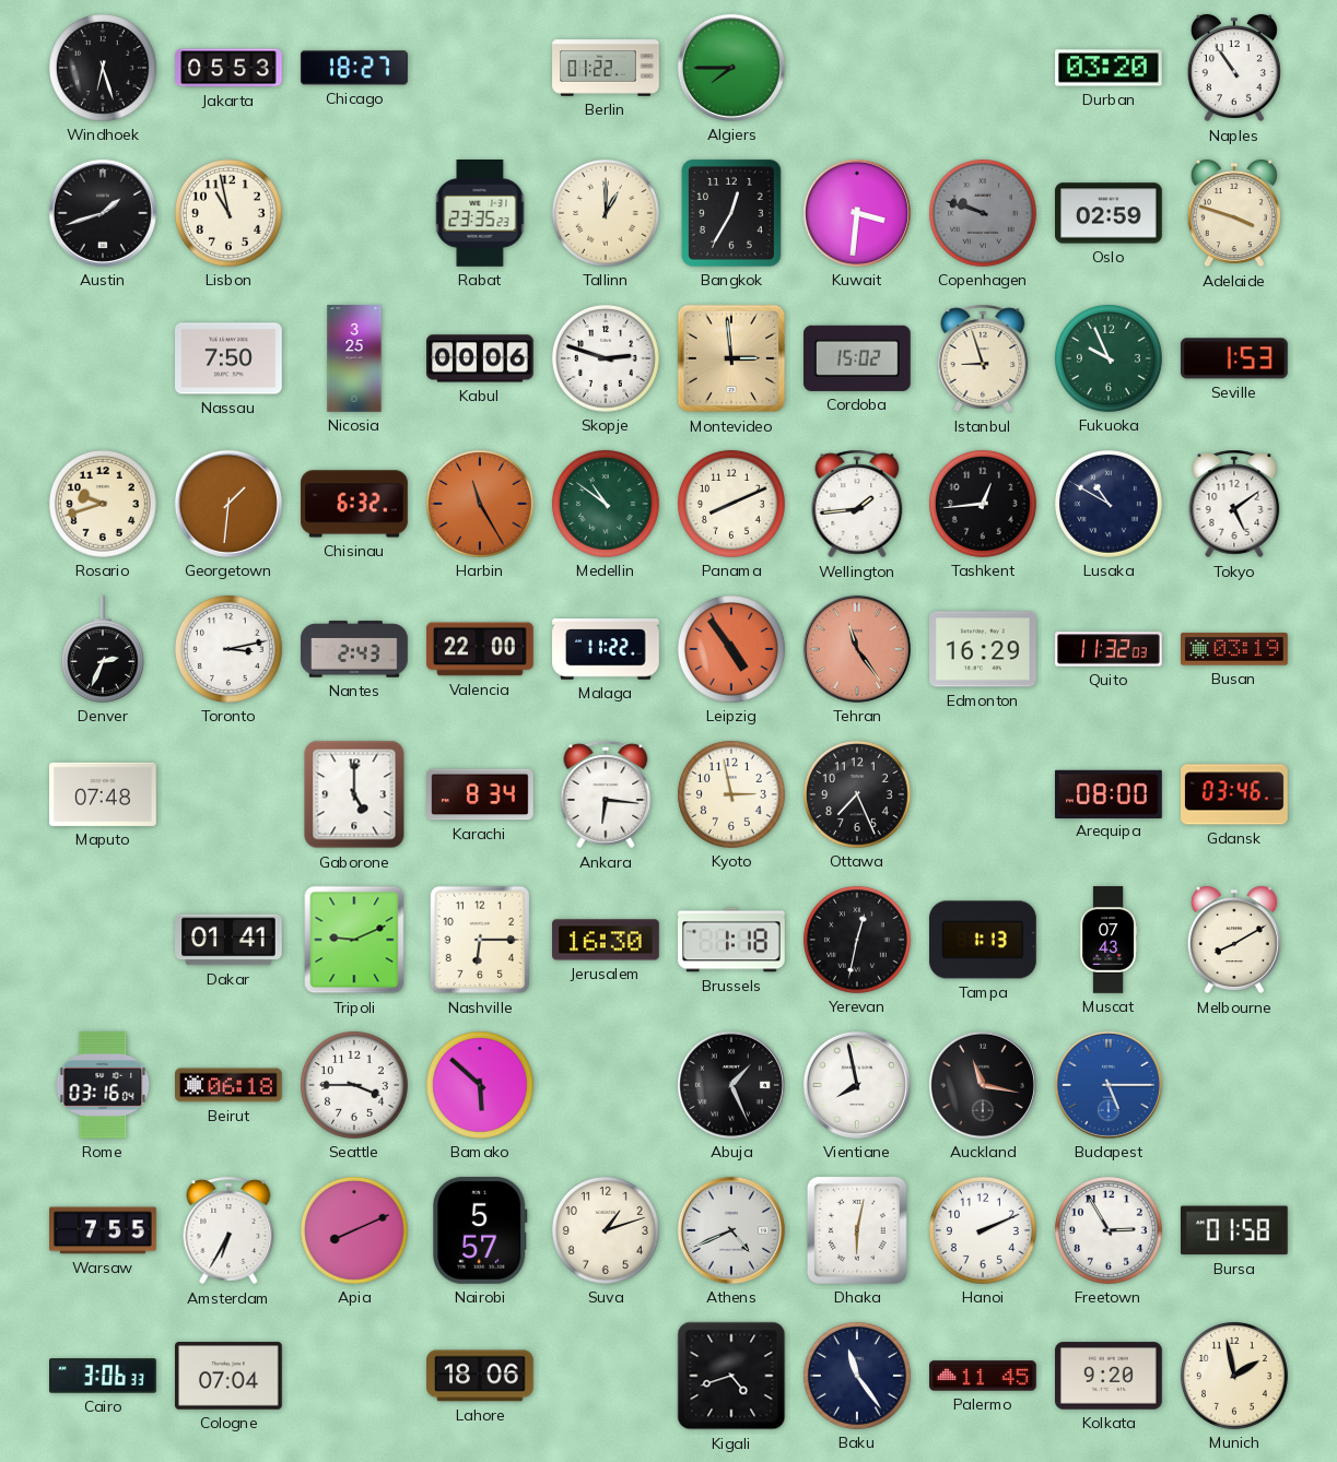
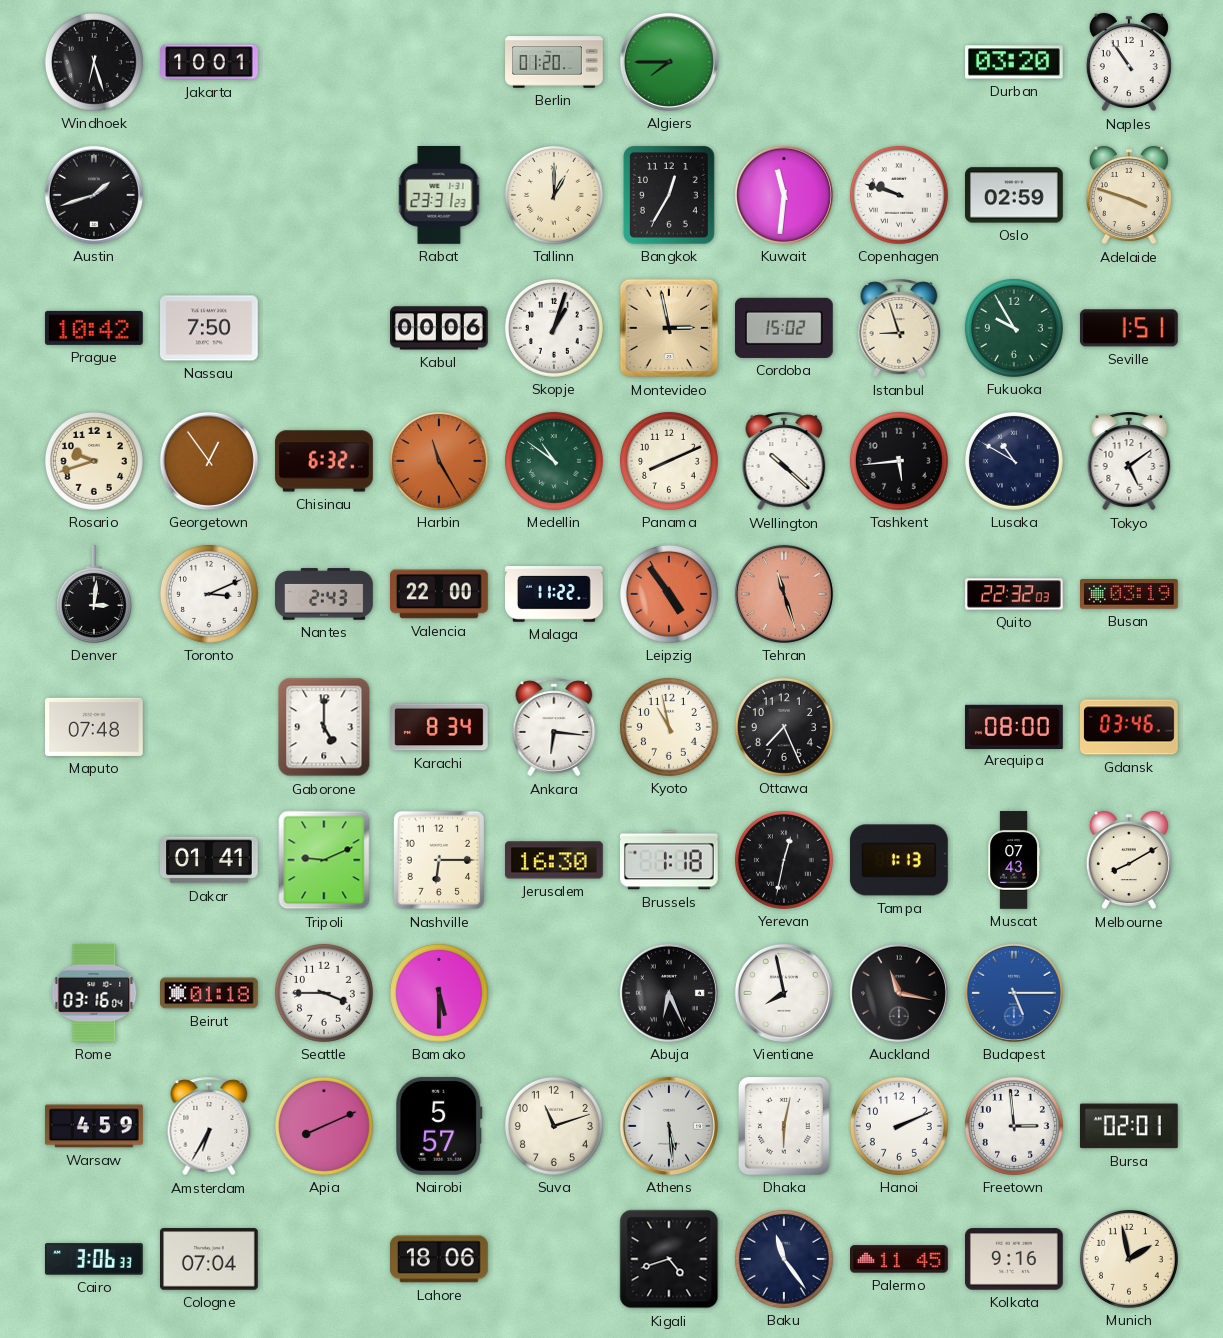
Jakarta: 05:53 -> 10:01
Chicago: 18:27 -> none
Berlin: 01:22 -> 01:20
Lisbon: 10:58 -> none
Rabat: 23:35 -> 23:31
Kuwait: 3:31 -> 11:31
Copenhagen dial: grey -> white
Prague: none -> 10:42
Nicosia: 3:25 -> none
Skopje: 2:48 -> 1:03
Montevideo: 2:59 -> 2:58
Fukuoka: 9:56 -> 9:55
Seville: 1:53 -> 1:51
Georgetown: 1:31 -> 12:54
Wellington: 1:44 -> 10:22
Tashkent: 12:44 -> 5:44
Denver: 2:34 -> 3:01
Toronto: 3:13 -> 3:11
Tehran: 11:24 -> 11:27
Edmonton: 16:29 -> none
Quito: 11:32 -> 22:32
Kyoto: 2:58 -> 10:58
Beirut: 06:18 -> 01:18
Bamako: 5:52 -> 5:30
Abuja: 1:26 -> 6:26
Warsaw: 7:55 -> 4:59
Suva: 1:12 -> 11:12
Athens: 4:41 -> 5:29
Freetown: 2:55 -> 2:59
Bursa: 01:58 -> 02:01
Kolkata: 9:20 -> 9:16
